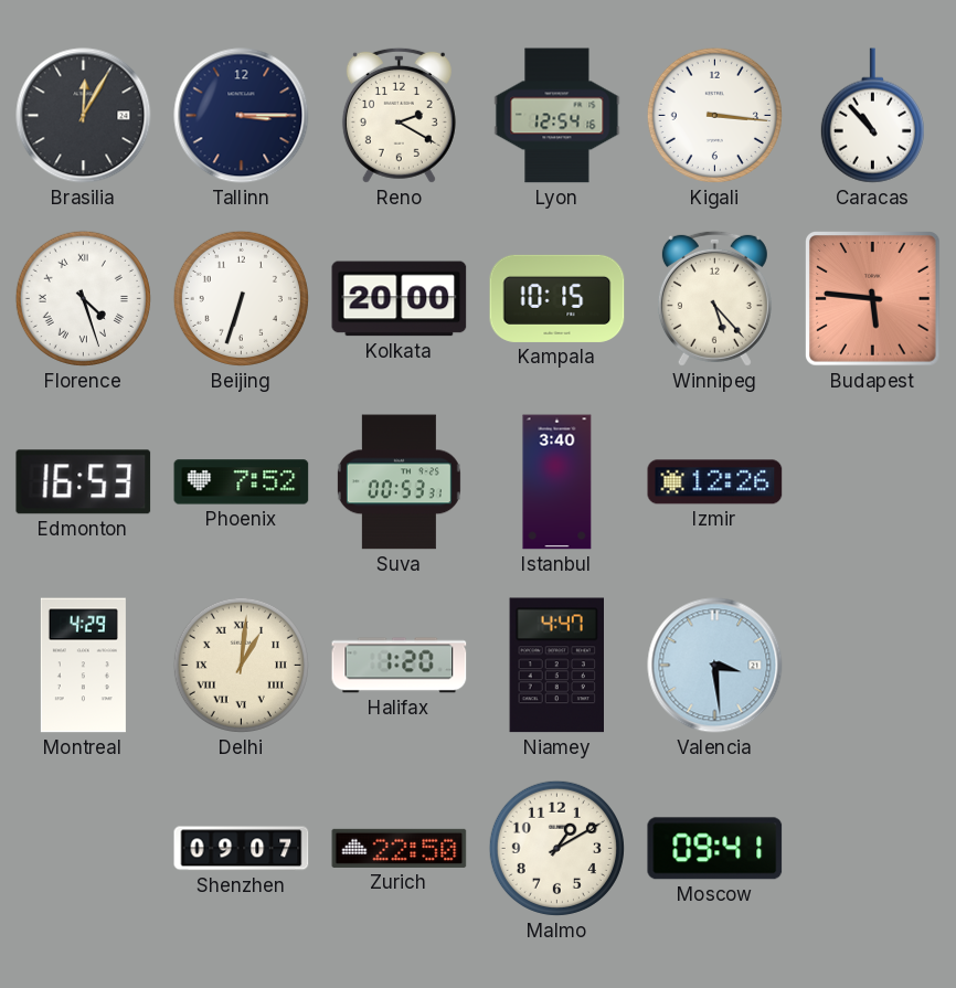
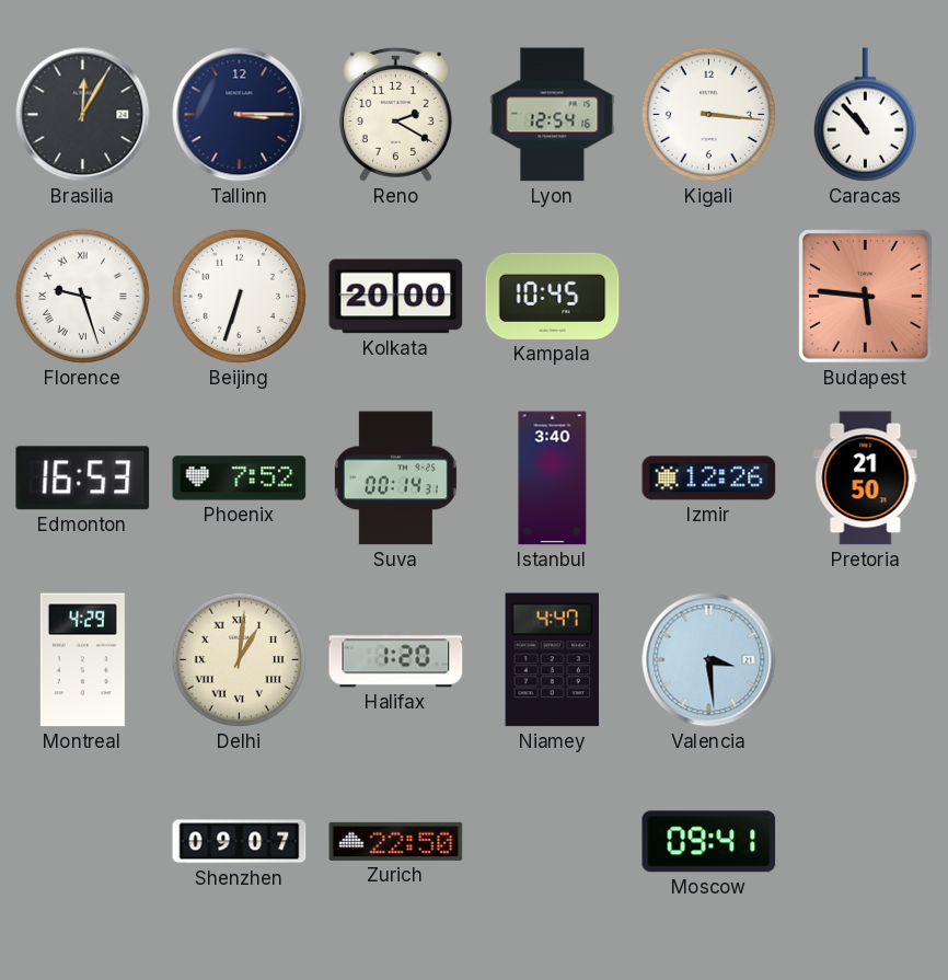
Florence: 4:27 -> 9:27
Kampala: 10:15 -> 10:45
Winnipeg: 5:23 -> none
Suva: 00:53 -> 00:14
Pretoria: none -> 21:50
Malmo: 1:10 -> none
